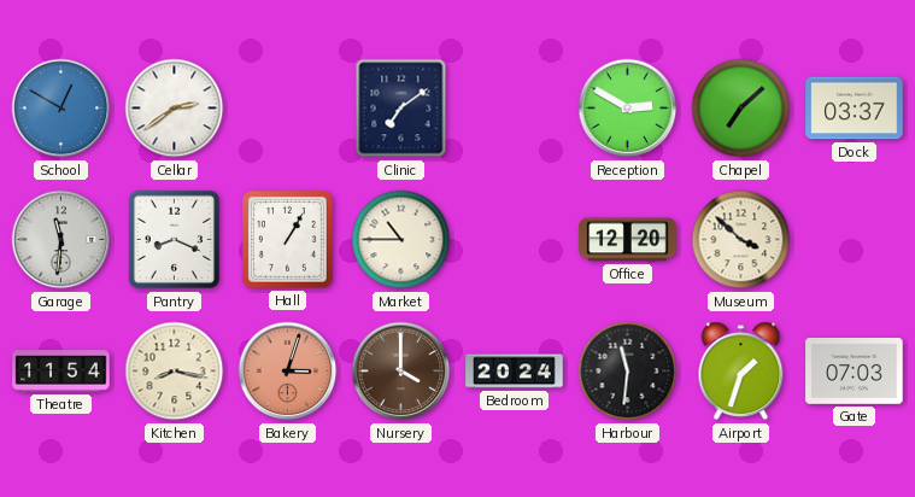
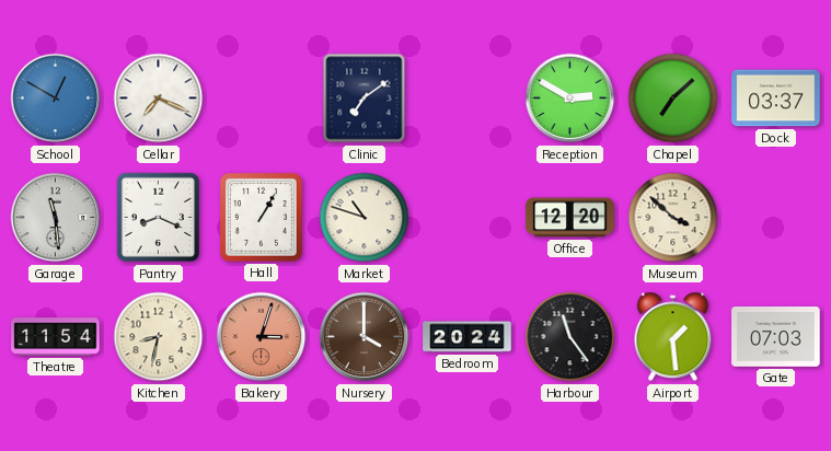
Cellar: 2:39 -> 7:19
Garage: 11:31 -> 11:29
Market: 10:45 -> 10:48
Kitchen: 8:17 -> 8:32
Harbour: 11:31 -> 11:24
Airport: 1:33 -> 1:29
